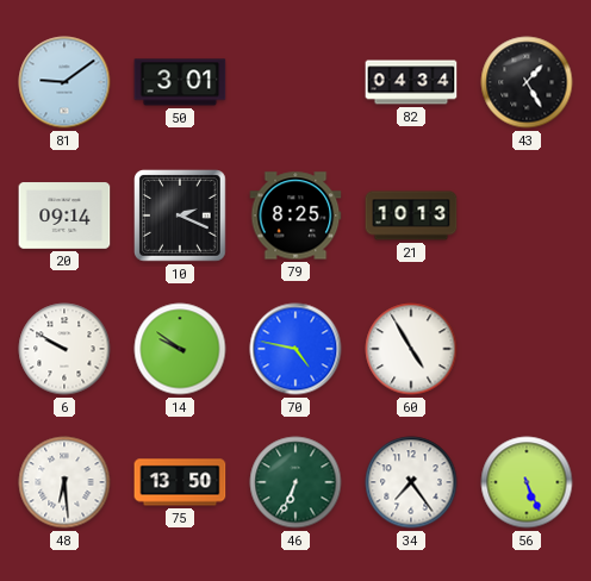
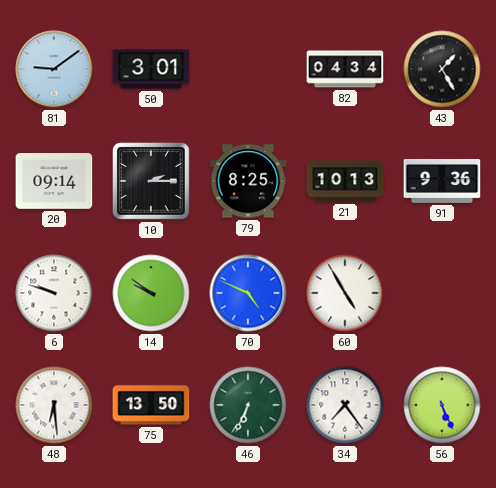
10: 2:19 -> 2:15
91: none -> 9:36
6: 9:50 -> 9:48
70: 4:47 -> 4:49
